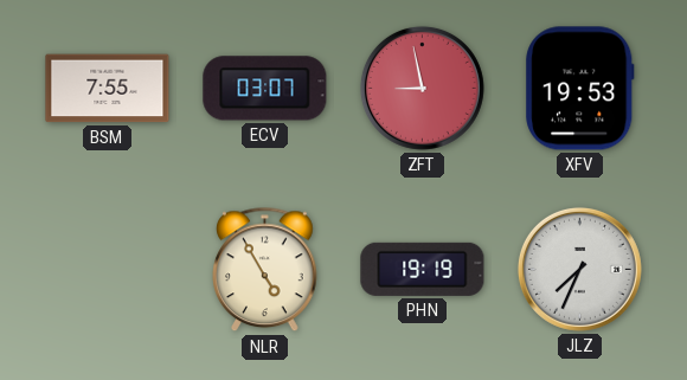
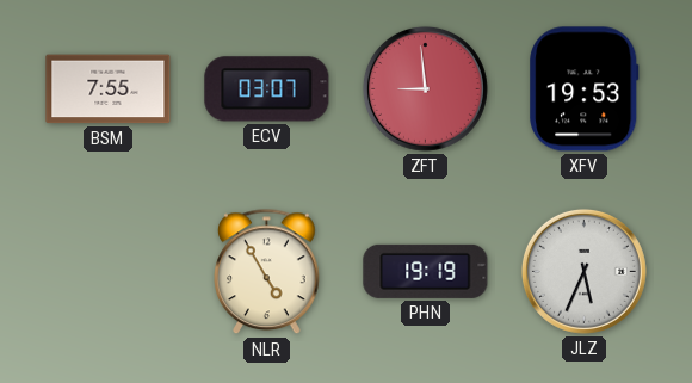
ZFT: 8:58 -> 8:59
JLZ: 7:34 -> 5:34
